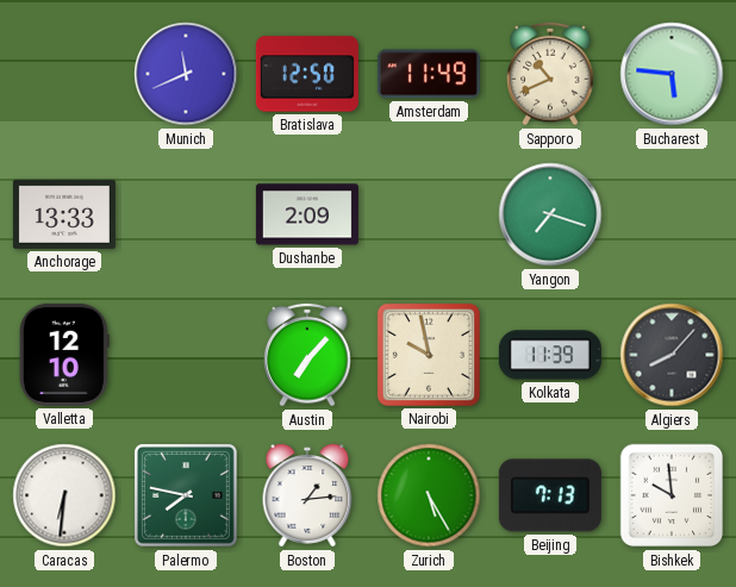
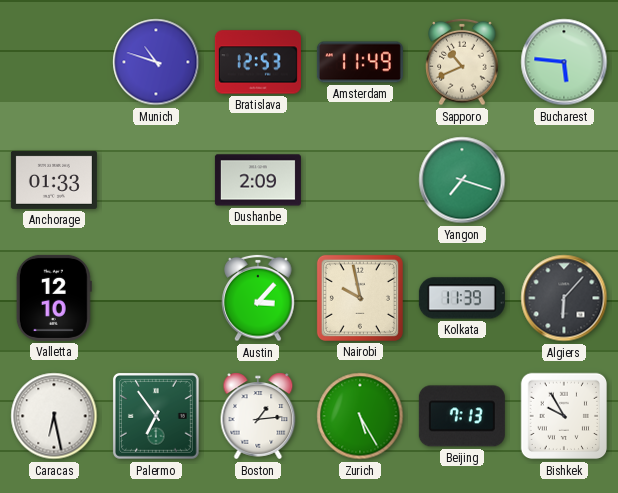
Munich: 11:41 -> 10:48
Bratislava: 12:50 -> 12:53
Anchorage: 13:33 -> 01:33
Austin: 7:07 -> 3:07
Algiers: 8:07 -> 6:07
Caracas: 6:31 -> 6:28
Palermo: 7:47 -> 6:54
Bishkek: 9:59 -> 9:55
